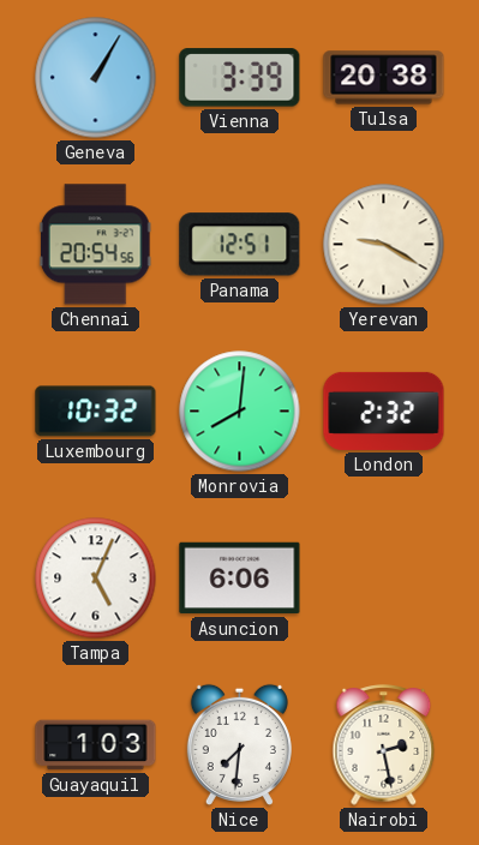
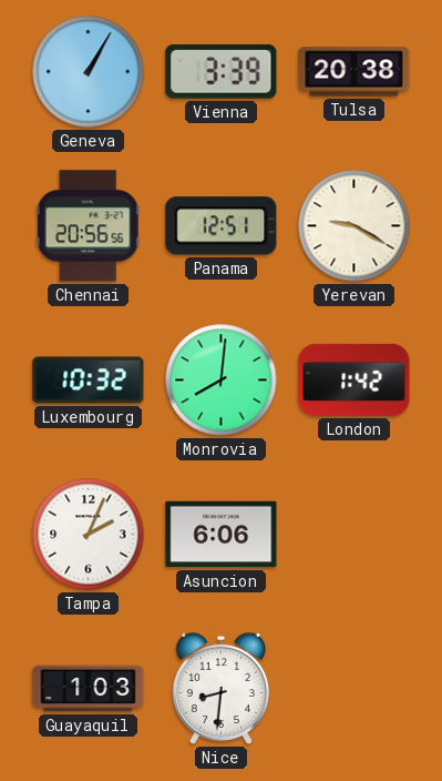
Chennai: 20:54 -> 20:56
London: 2:32 -> 1:42
Tampa: 5:04 -> 2:04
Nice: 7:31 -> 8:31
Nairobi: 2:28 -> none
